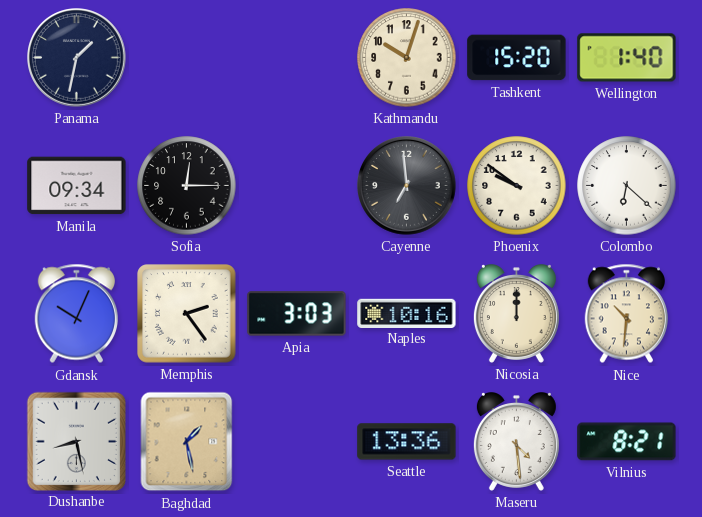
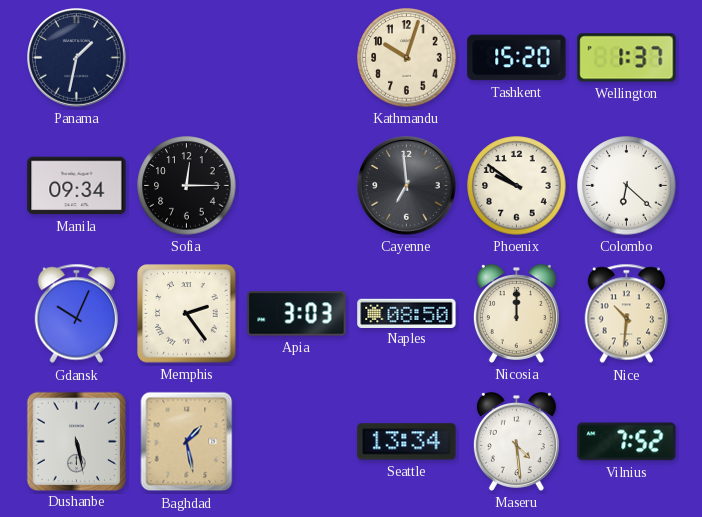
Wellington: 1:40 -> 1:37
Naples: 10:16 -> 08:50
Dushanbe: 8:28 -> 5:28
Seattle: 13:36 -> 13:34
Vilnius: 8:21 -> 7:52
